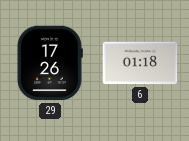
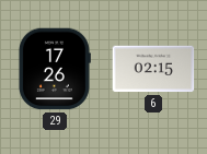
6: 01:18 -> 02:15
